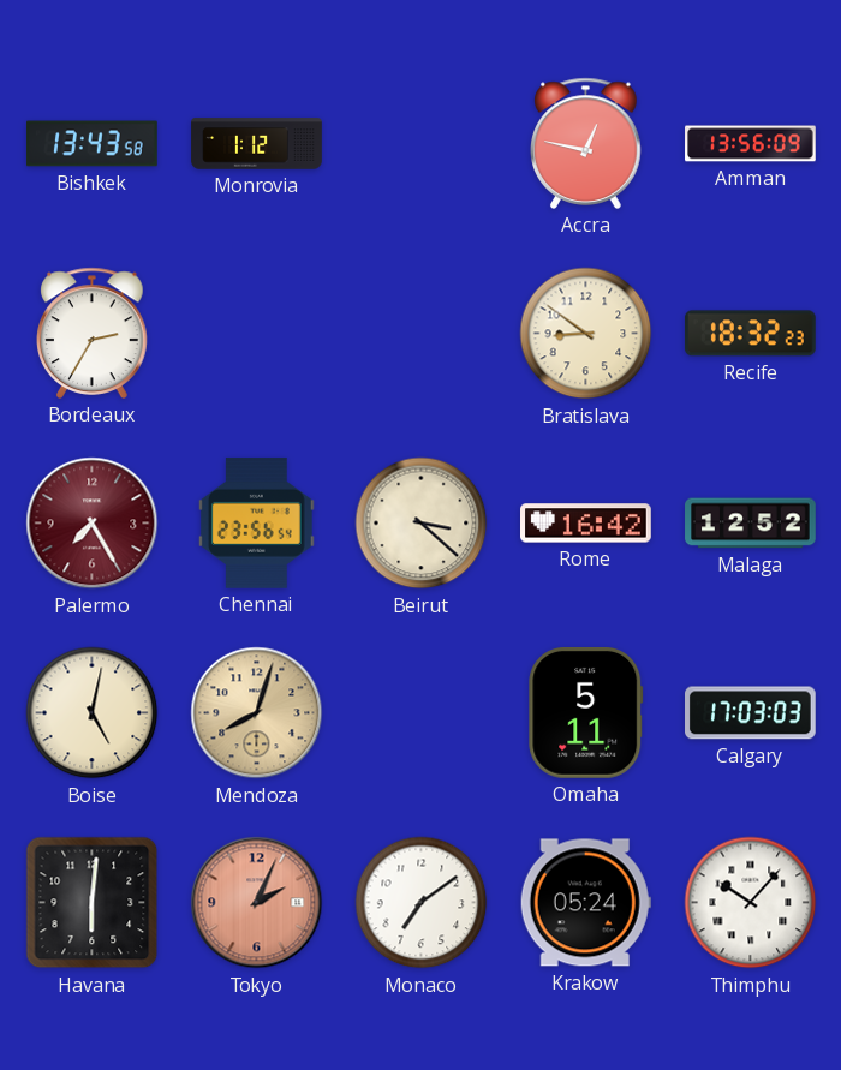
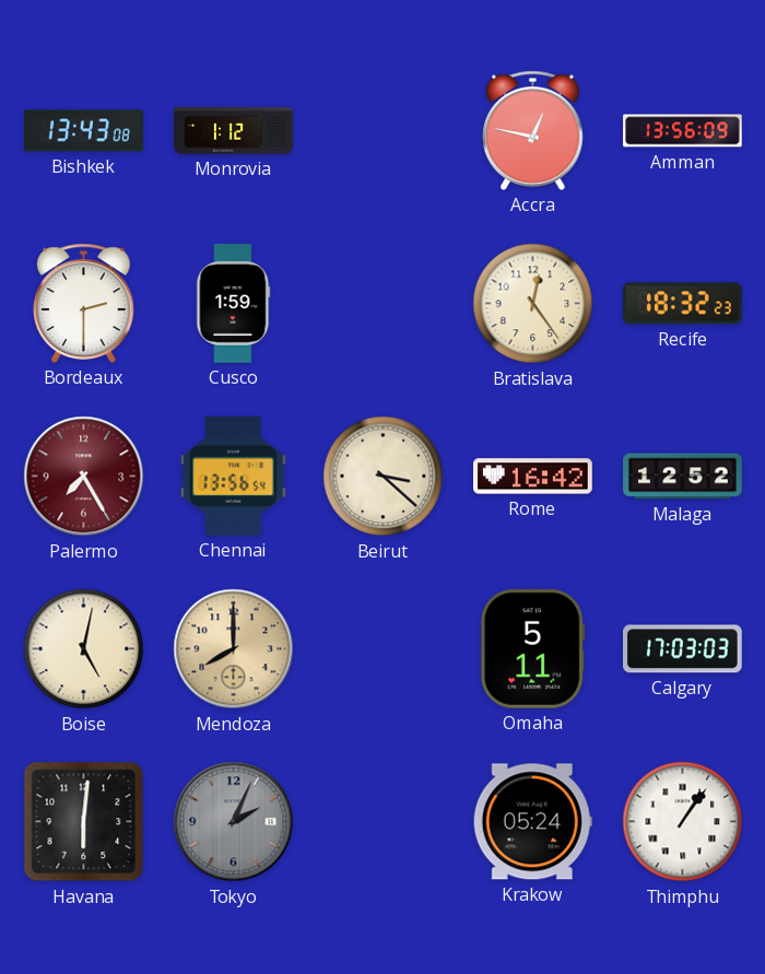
Bishkek: 13:43:58 -> 13:43:08
Bordeaux: 2:35 -> 2:30
Cusco: none -> 1:59
Bratislava: 8:51 -> 12:24
Chennai: 23:56 -> 13:56
Mendoza: 8:03 -> 8:00
Tokyo dial: salmon -> grey
Monaco: 7:09 -> none
Thimphu: 10:07 -> 1:06
